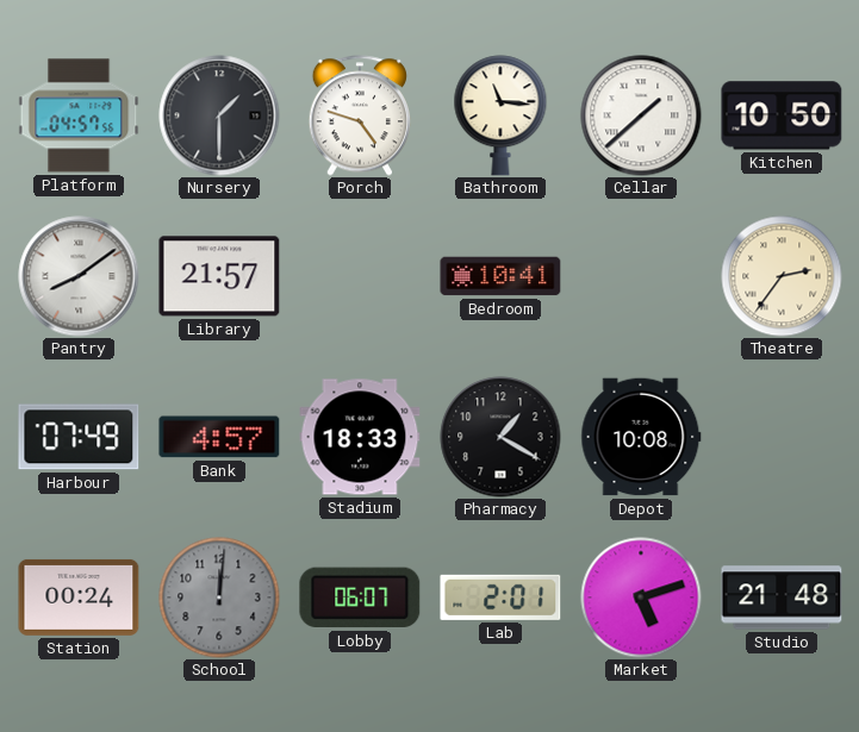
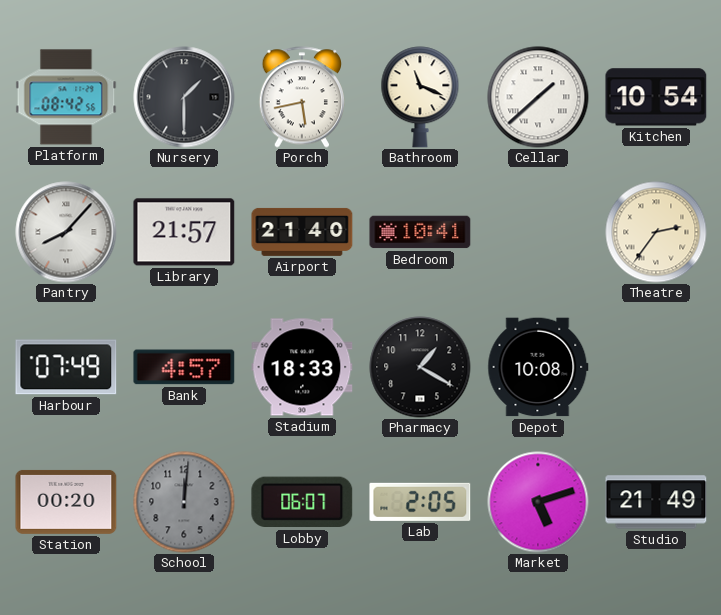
Platform: 04:57 -> 08:42
Porch: 4:48 -> 5:43
Bathroom: 11:16 -> 11:19
Kitchen: 10:50 -> 10:54
Pantry: 8:09 -> 8:07
Airport: none -> 21:40
Station: 00:24 -> 00:20
Lab: 2:01 -> 2:05
Studio: 21:48 -> 21:49
